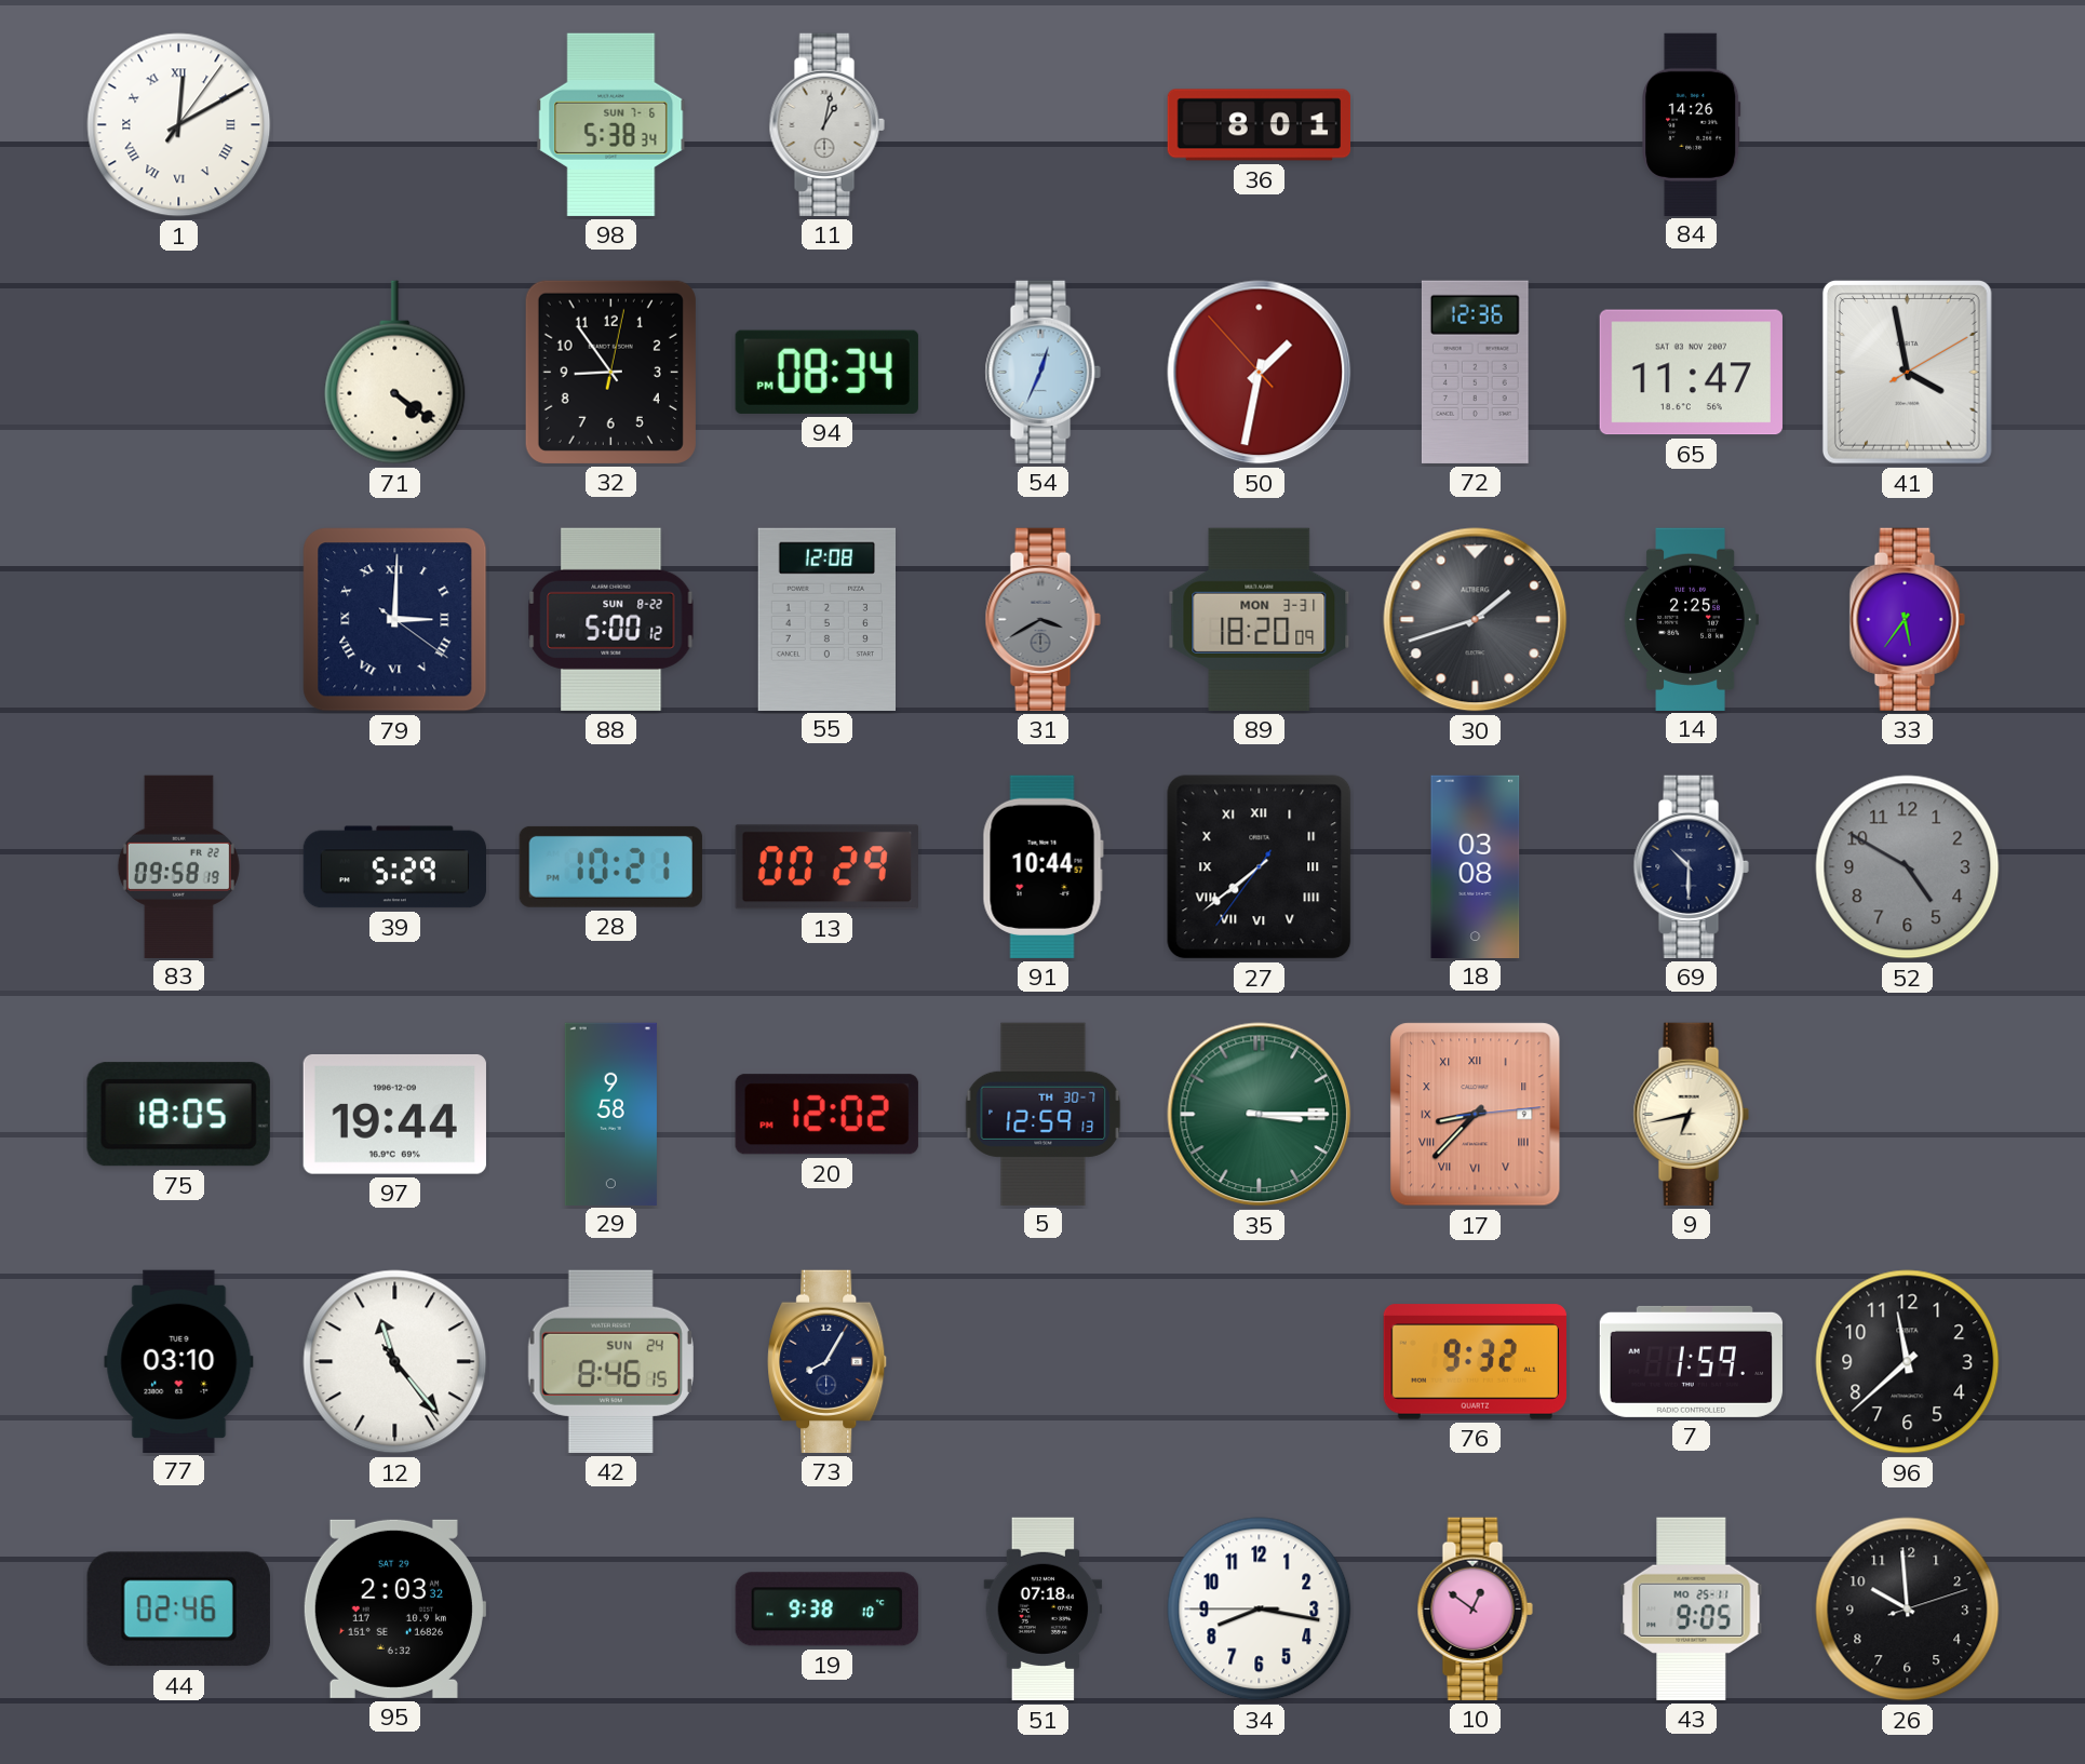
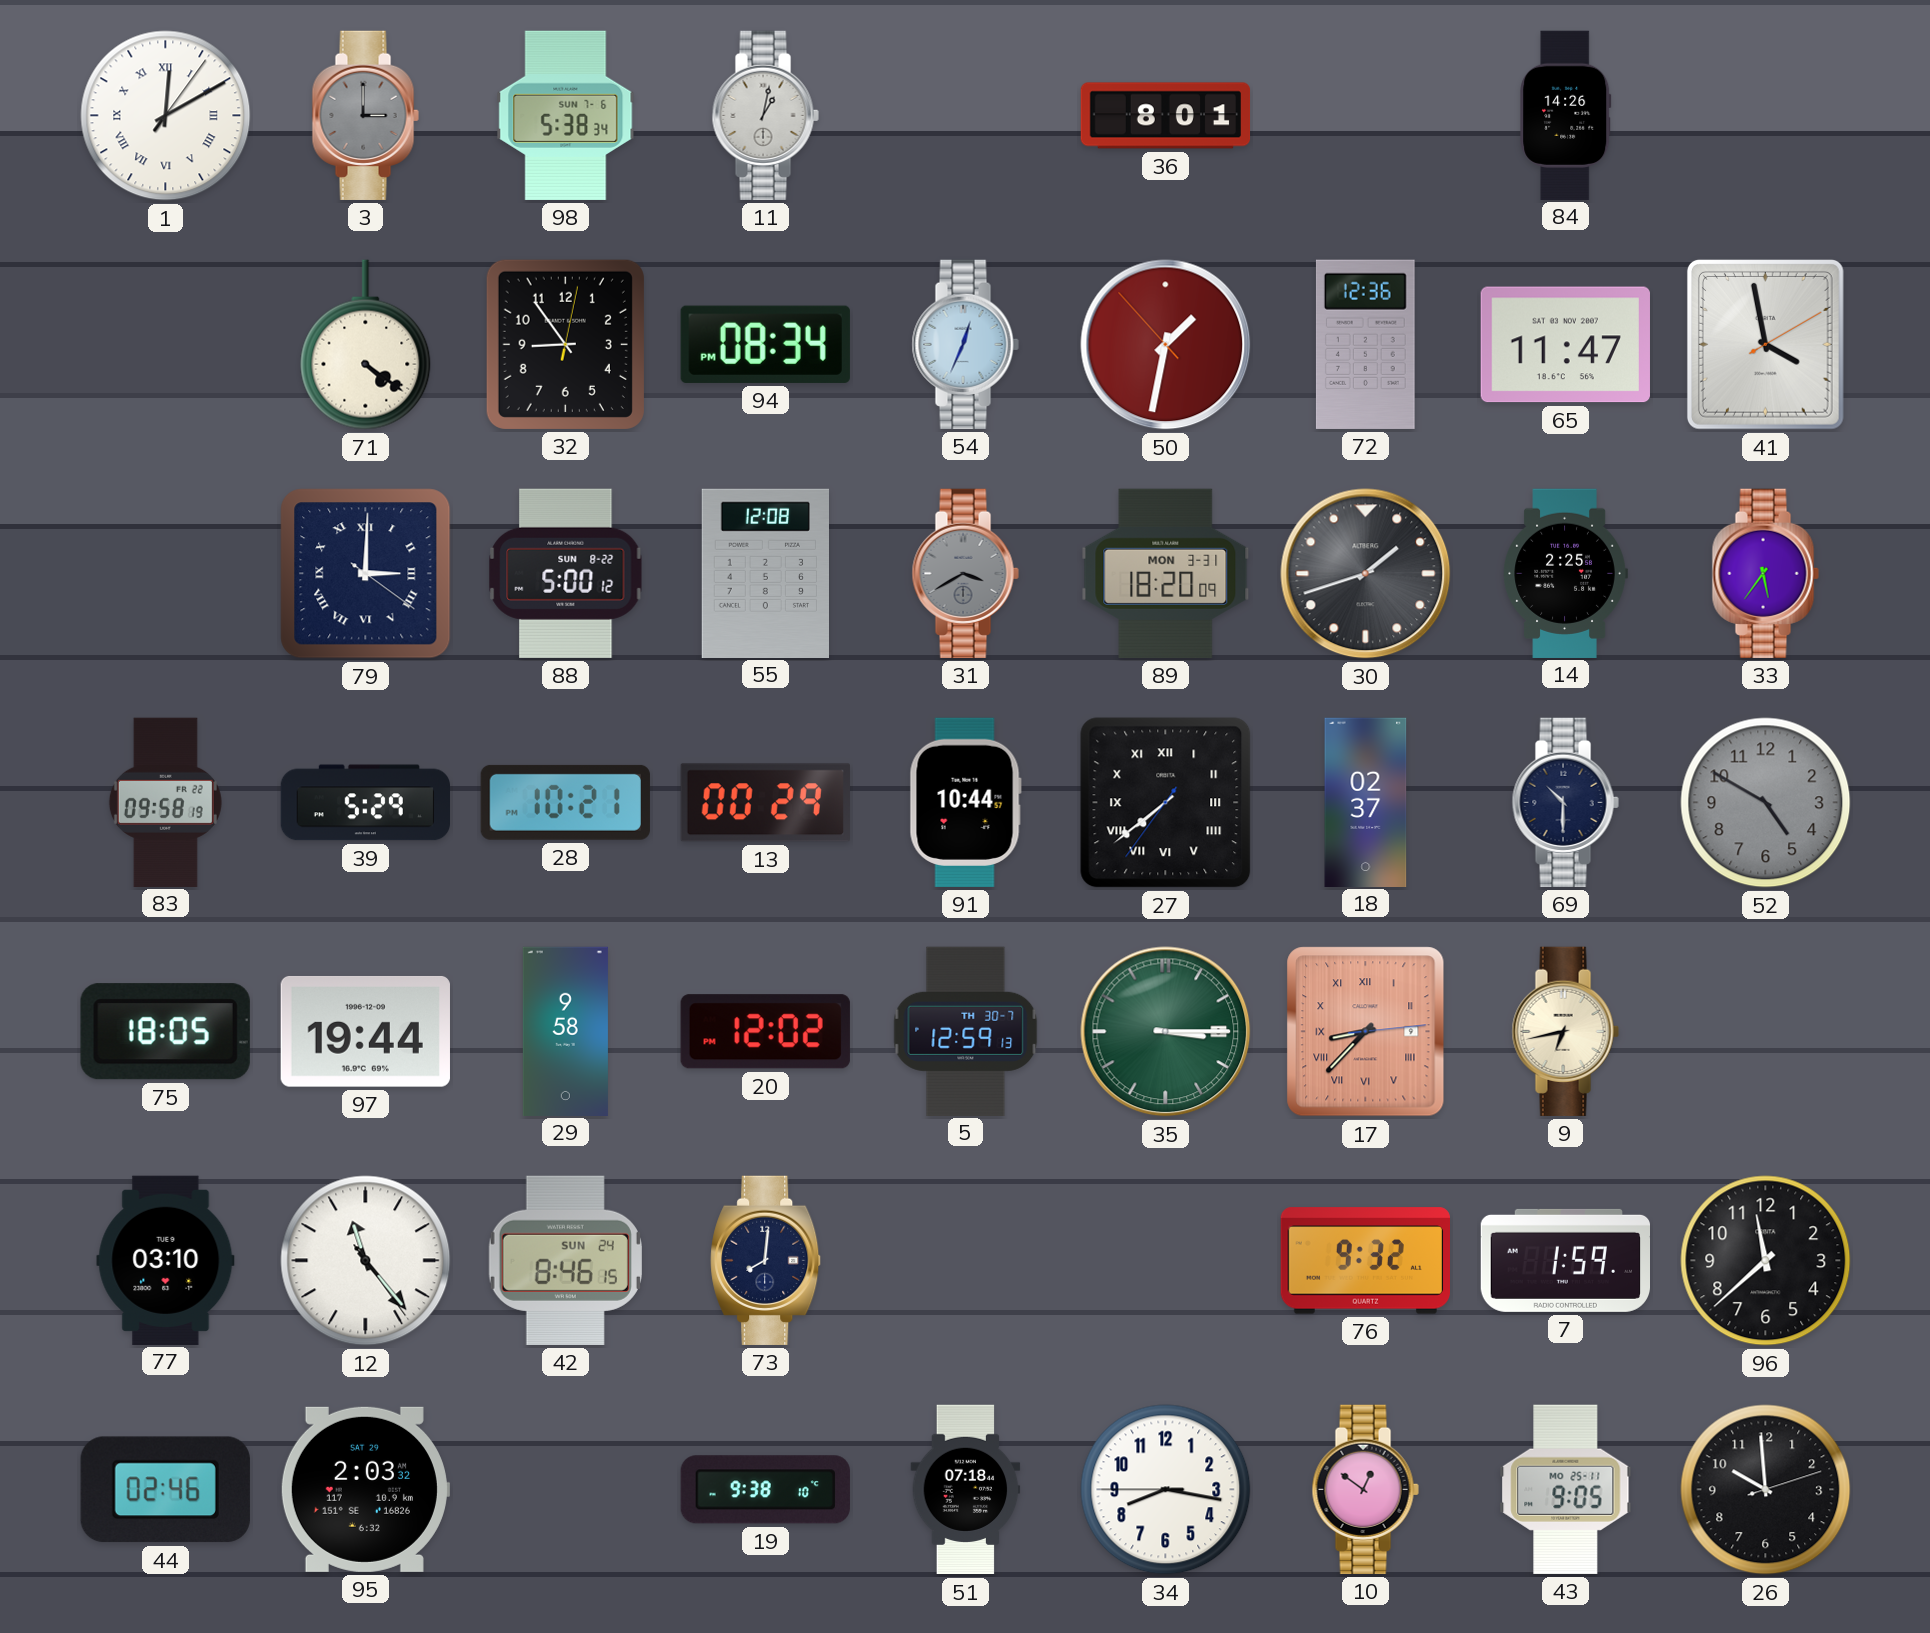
3: none -> 3:00
18: 03:08 -> 02:37
73: 8:05 -> 8:01
